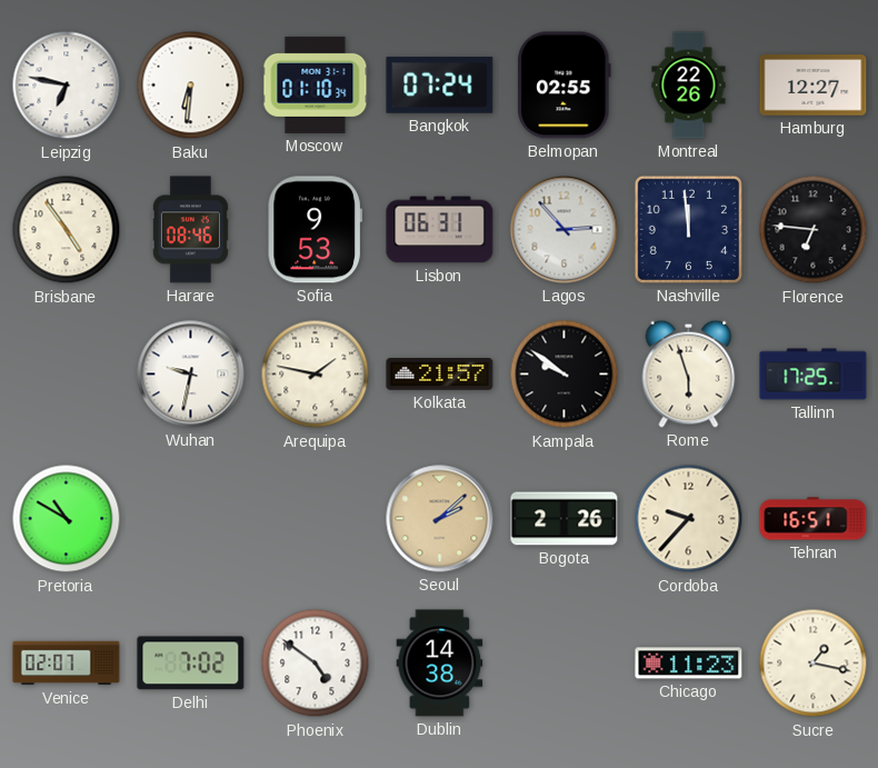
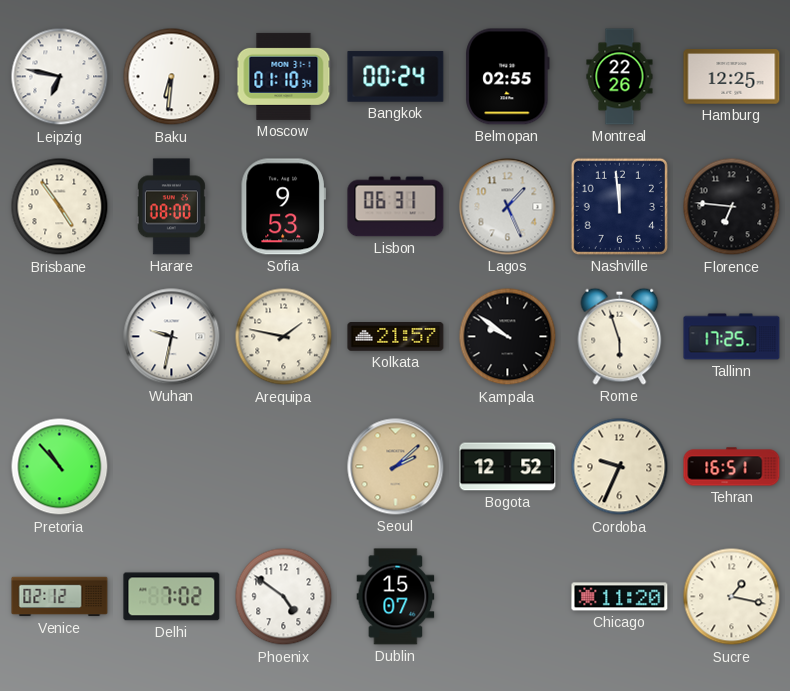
Bangkok: 07:24 -> 00:24
Hamburg: 12:27 -> 12:25
Harare: 08:46 -> 08:00
Lagos: 2:53 -> 1:26
Pretoria: 10:50 -> 10:53
Bogota: 2:26 -> 12:52
Cordoba: 9:37 -> 9:34
Venice: 02:07 -> 02:12
Dublin: 14:38 -> 15:07
Chicago: 11:23 -> 11:20
